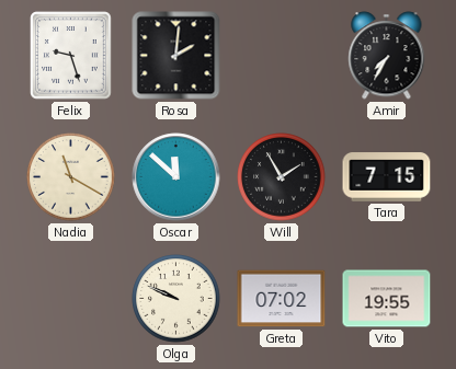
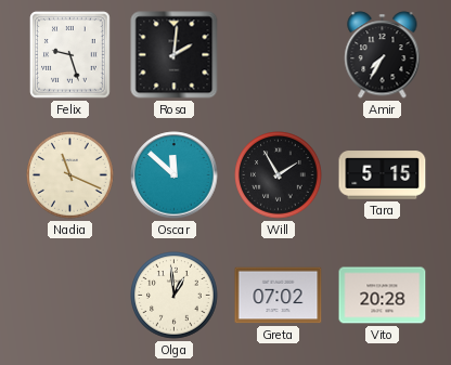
Nadia: 11:20 -> 11:19
Tara: 7:15 -> 5:15
Olga: 9:49 -> 12:59
Vito: 19:55 -> 20:28
